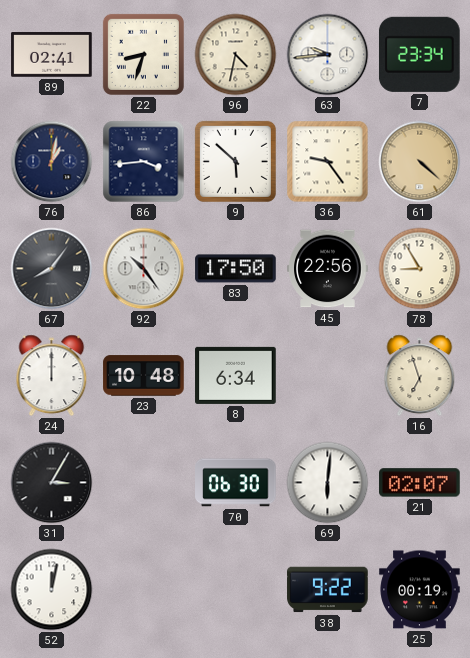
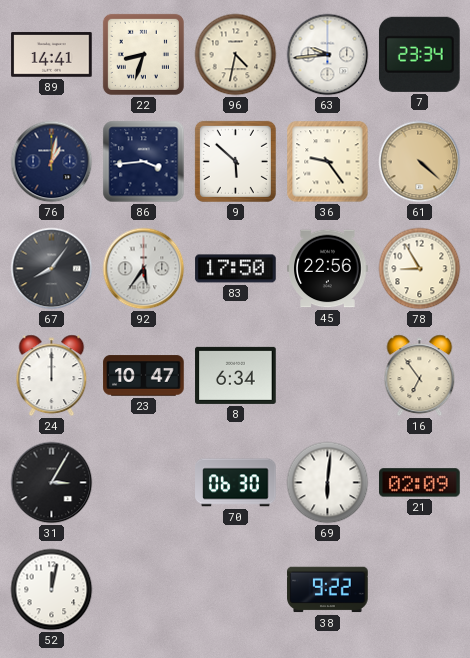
89: 02:41 -> 14:41
92: 10:24 -> 5:36
23: 10:48 -> 10:47
16: 6:57 -> 6:54
21: 02:07 -> 02:09
25: 00:19 -> none
